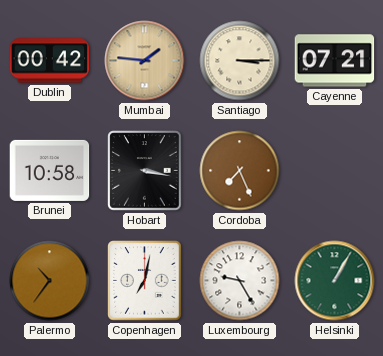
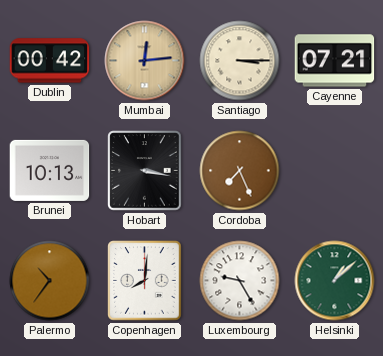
Mumbai: 1:46 -> 12:14
Brunei: 10:58 -> 10:13
Copenhagen: 7:02 -> 8:01
Helsinki: 1:05 -> 1:08
